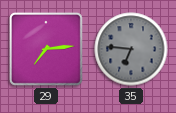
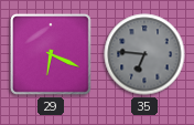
29: 7:14 -> 6:19
